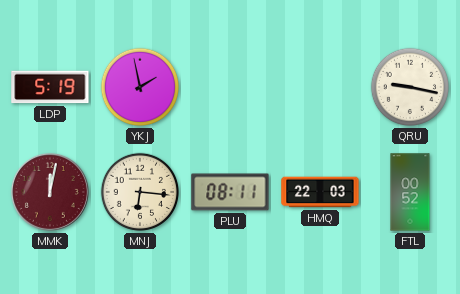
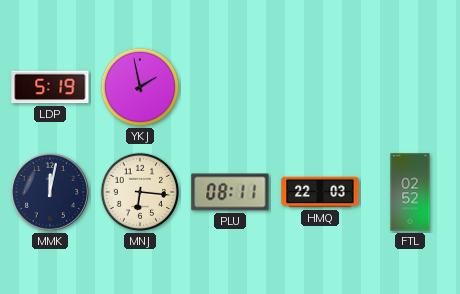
QRU: 9:17 -> none
MMK dial: burgundy -> navy
FTL: 00:52 -> 02:52
